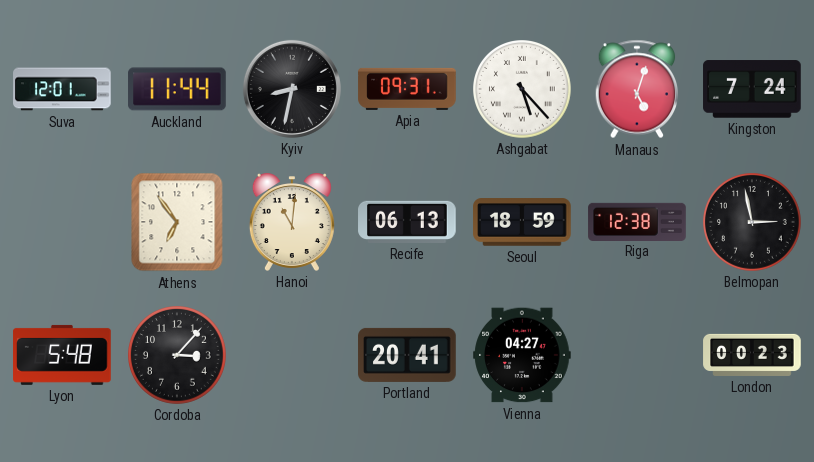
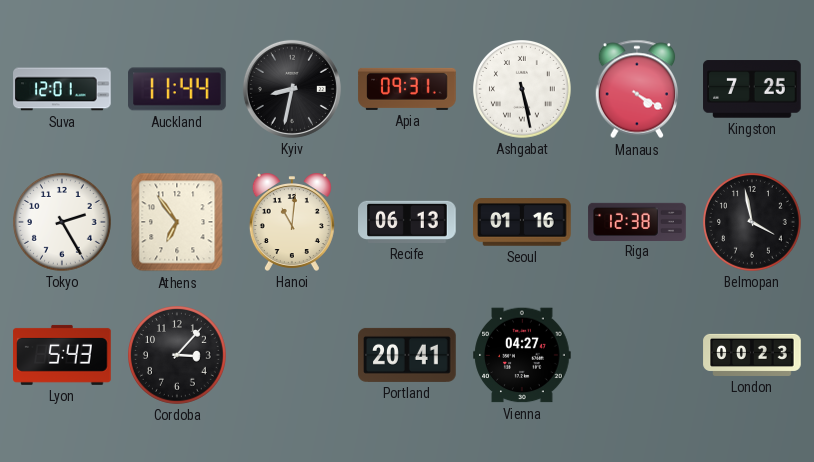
Ashgabat: 5:23 -> 5:28
Manaus: 5:03 -> 4:20
Kingston: 7:24 -> 7:25
Tokyo: none -> 2:25
Seoul: 18:59 -> 01:16
Belmopan: 2:58 -> 3:58
Lyon: 5:48 -> 5:43
